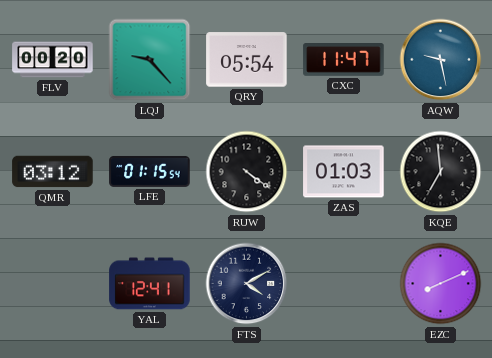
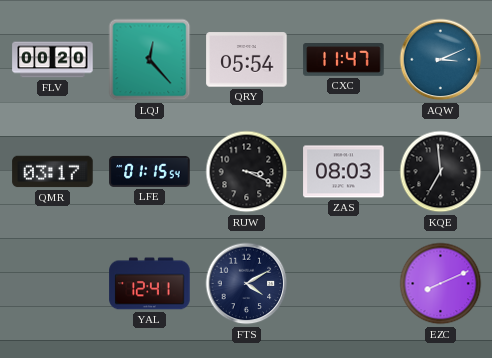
LQJ: 9:23 -> 12:23
AQW: 9:28 -> 3:11
QMR: 03:12 -> 03:17
RUW: 4:21 -> 3:19
ZAS: 01:03 -> 08:03
